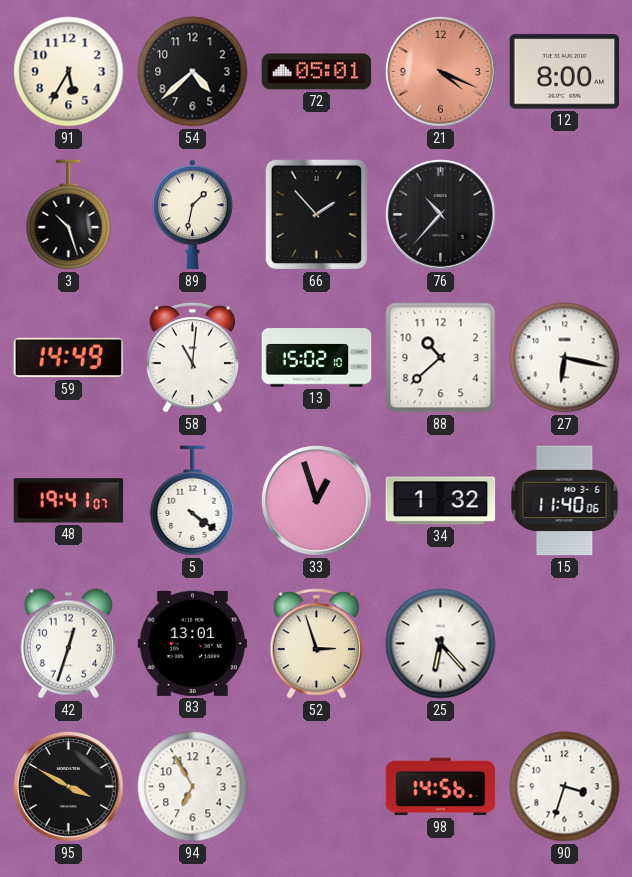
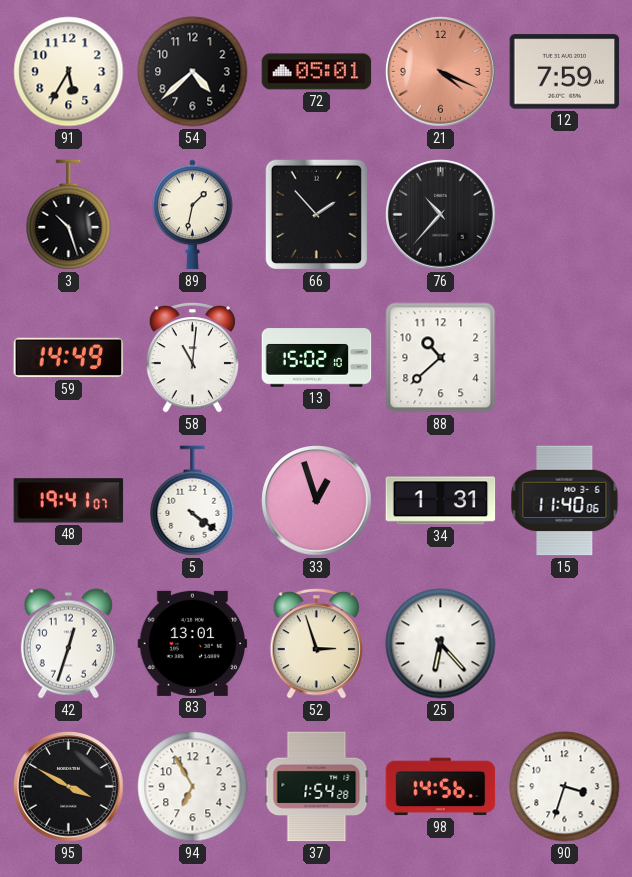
12: 8:00 -> 7:59
27: 6:17 -> none
34: 1:32 -> 1:31
37: none -> 1:54
